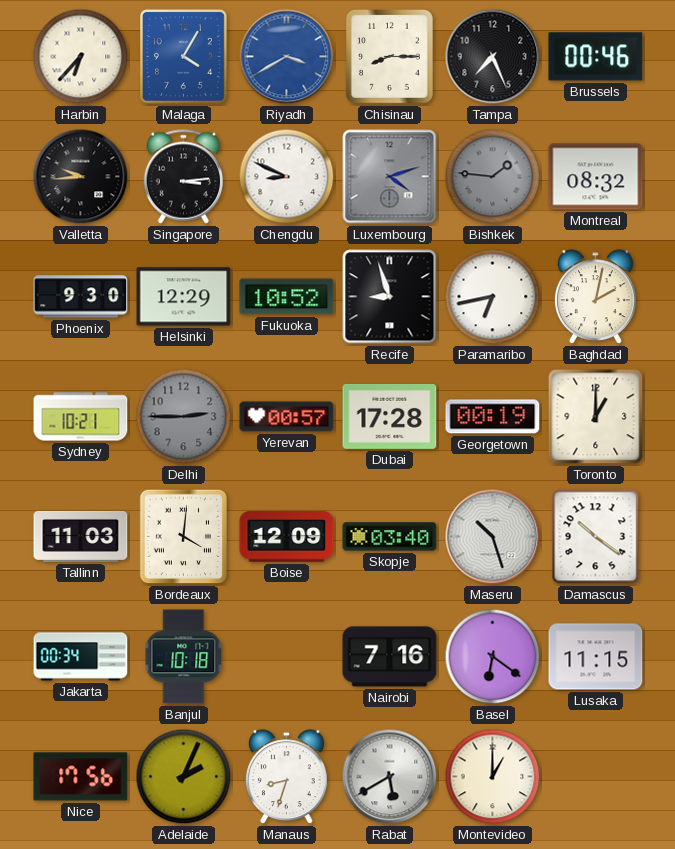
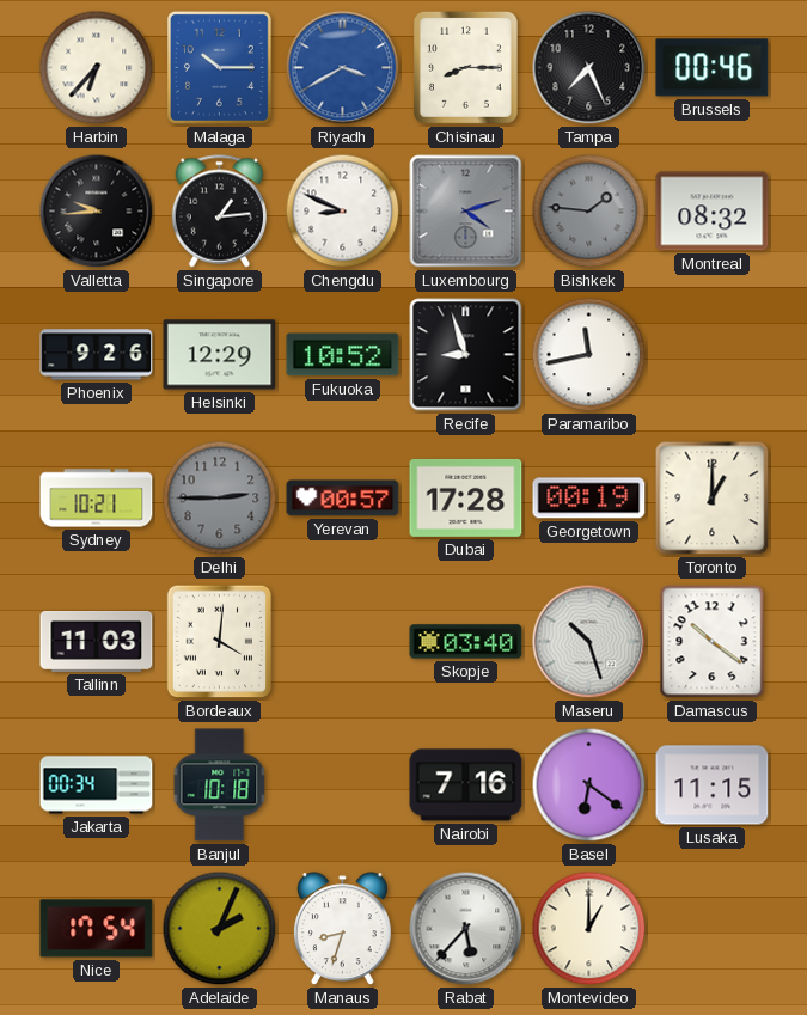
Malaga: 4:05 -> 10:15
Singapore: 3:14 -> 1:14
Phoenix: 9:30 -> 9:26
Paramaribo: 6:43 -> 11:43
Baghdad: 2:02 -> none
Boise: 12:09 -> none
Nice: 17:56 -> 17:54
Rabat: 5:40 -> 5:37
